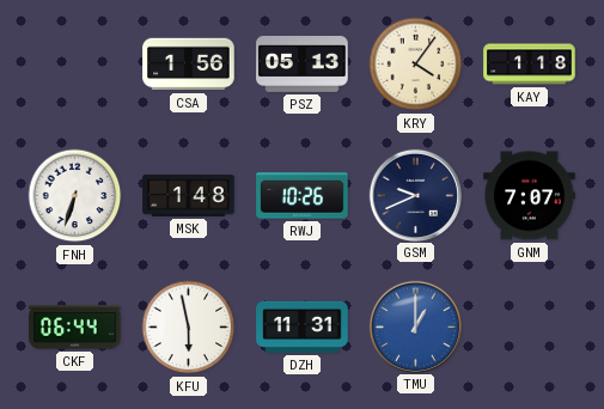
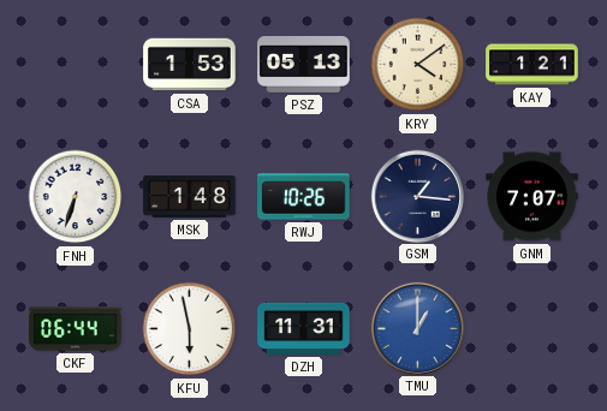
CSA: 1:56 -> 1:53
KRY: 4:06 -> 4:09
KAY: 1:18 -> 1:21
GSM: 9:41 -> 1:16
